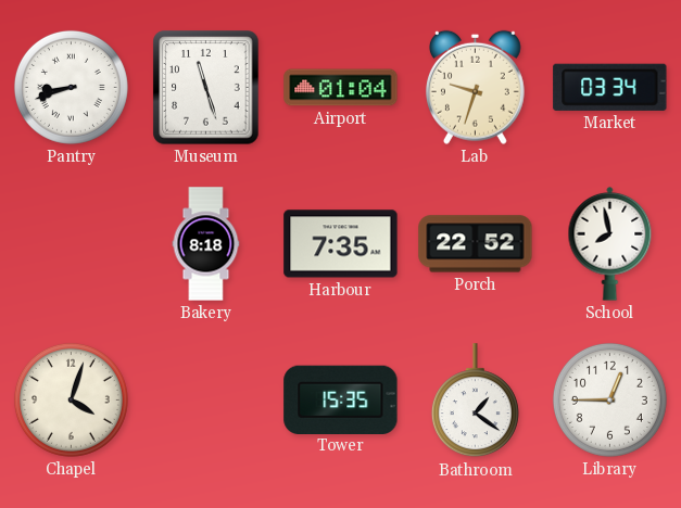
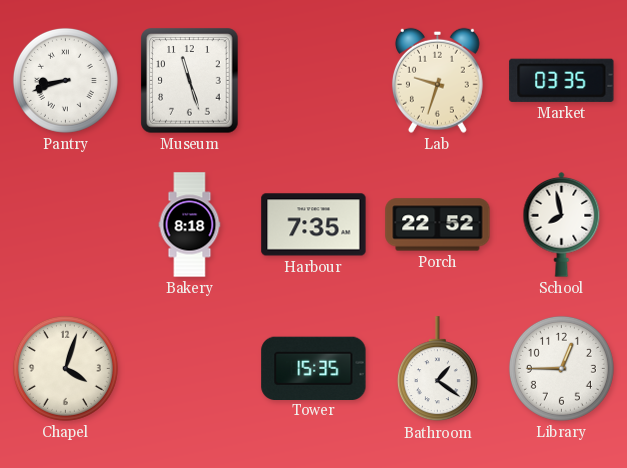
Airport: 01:04 -> none
Market: 03:34 -> 03:35
